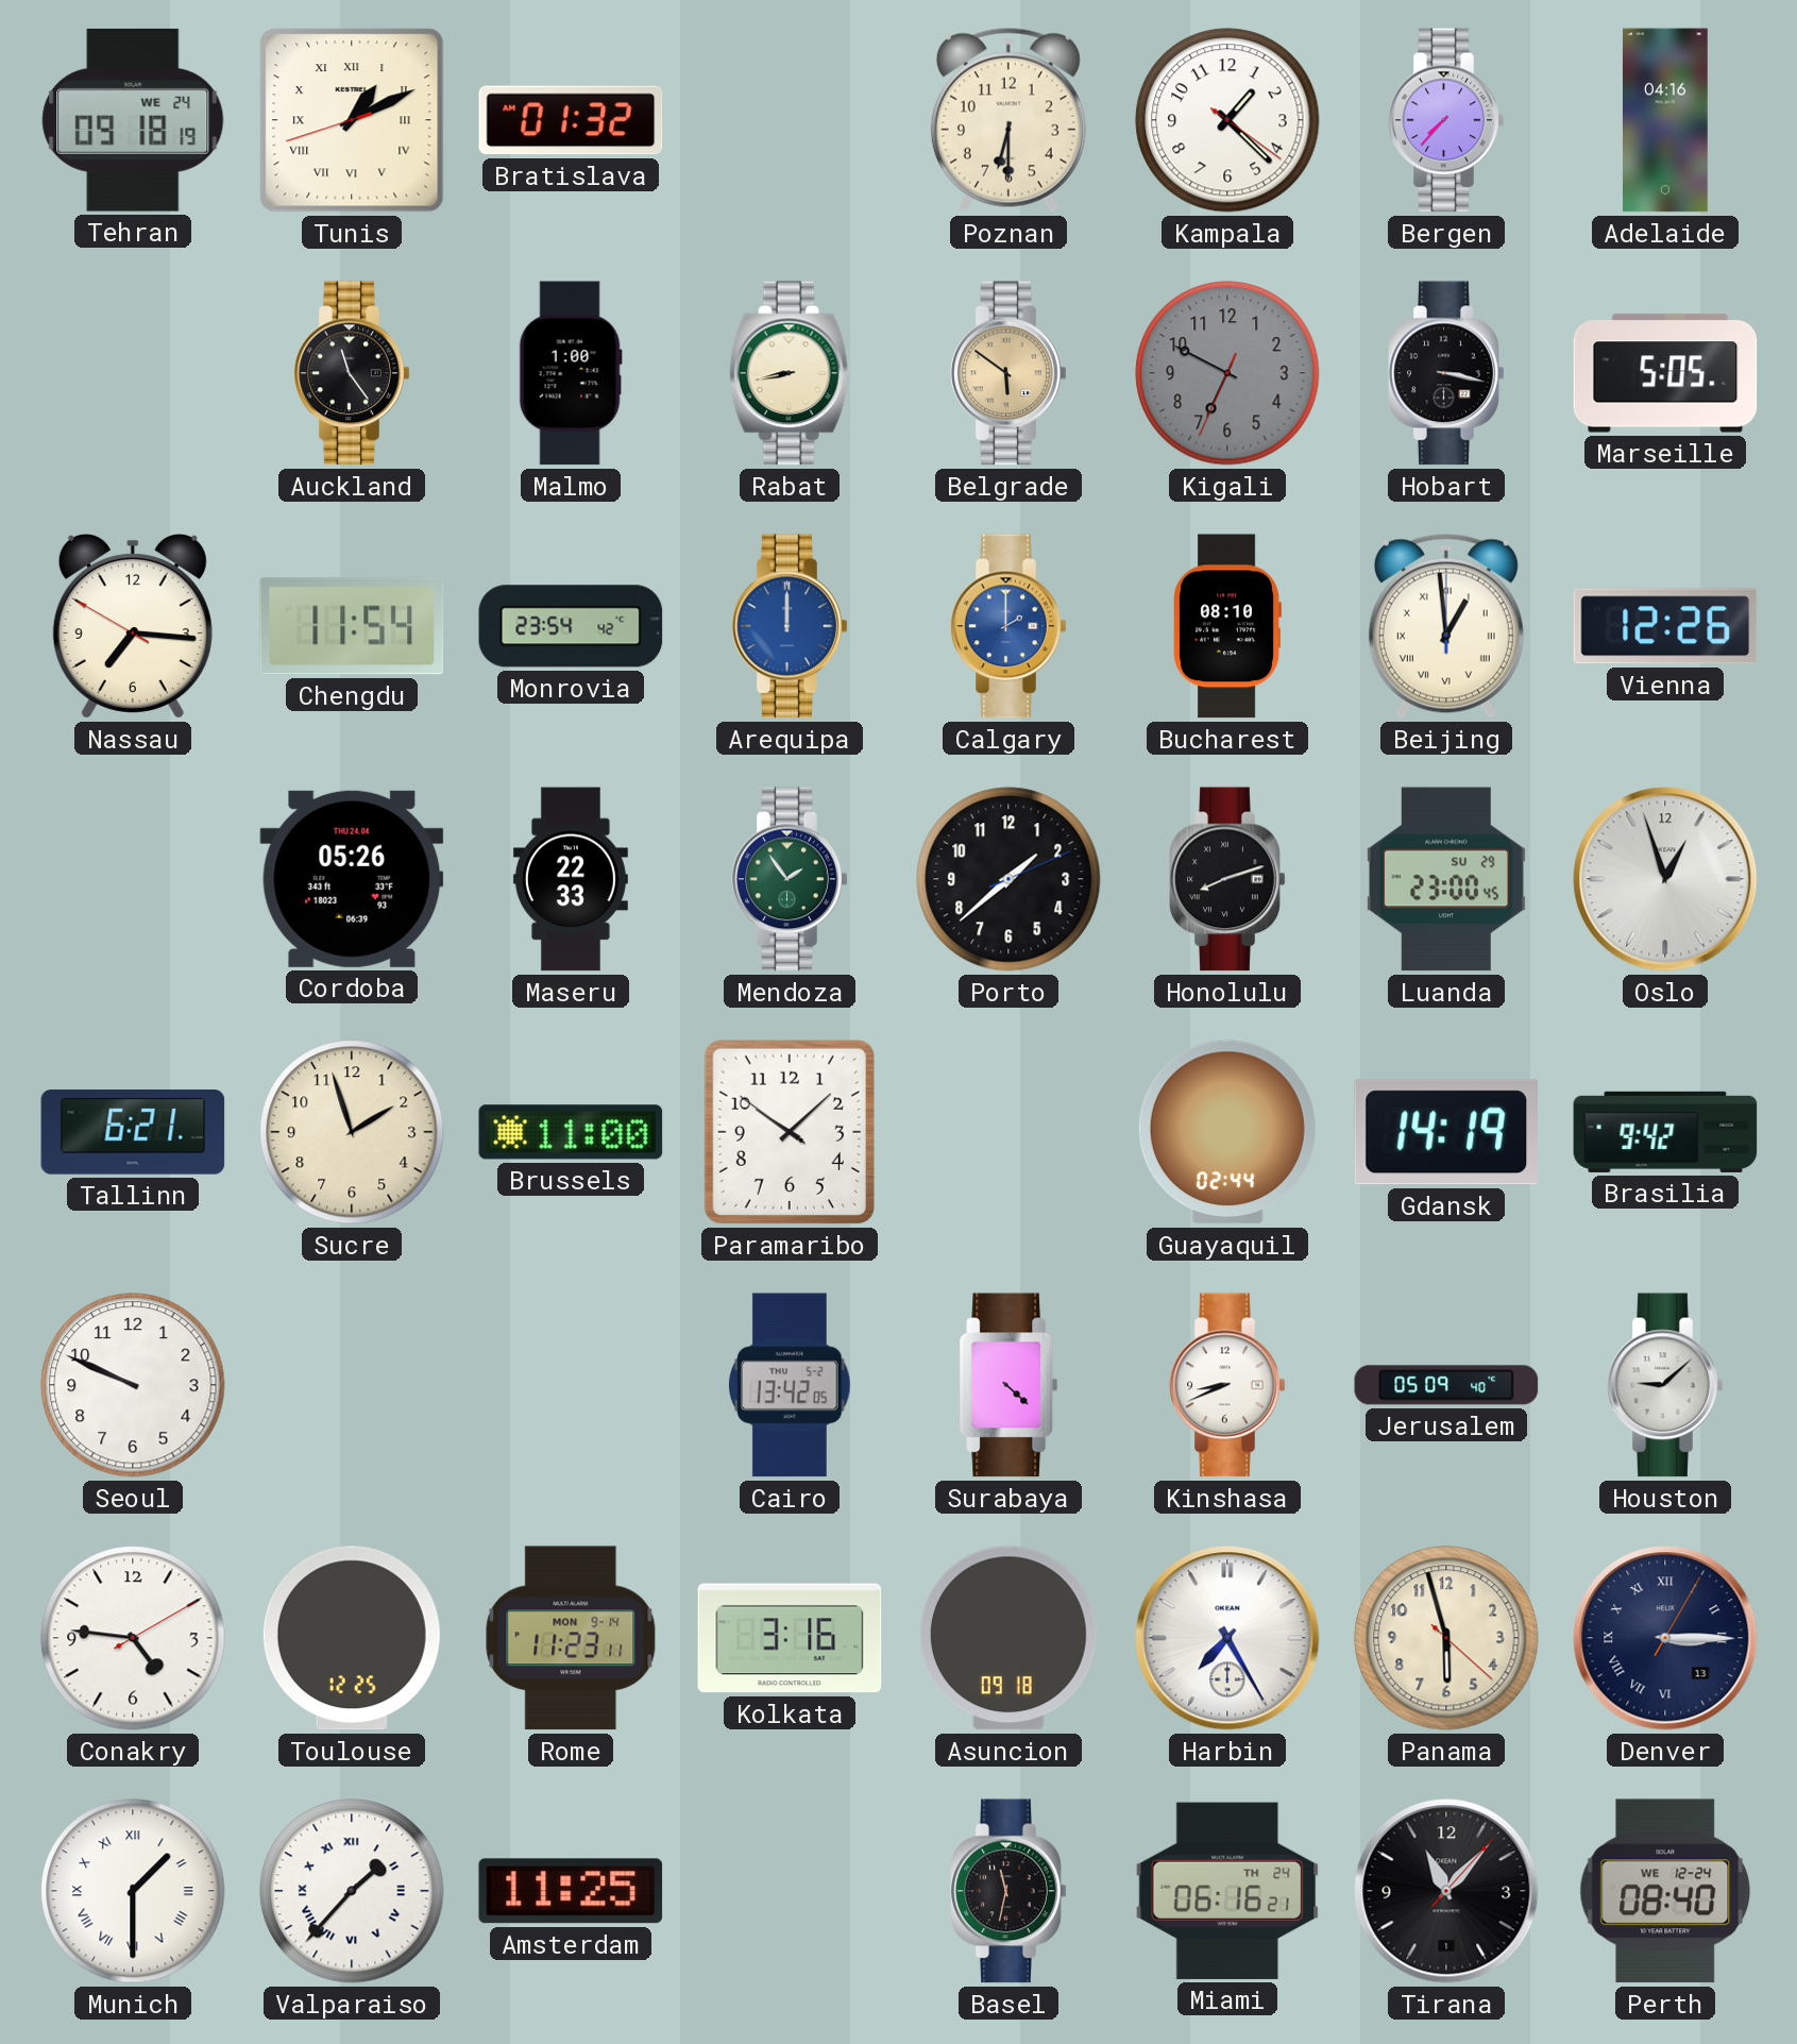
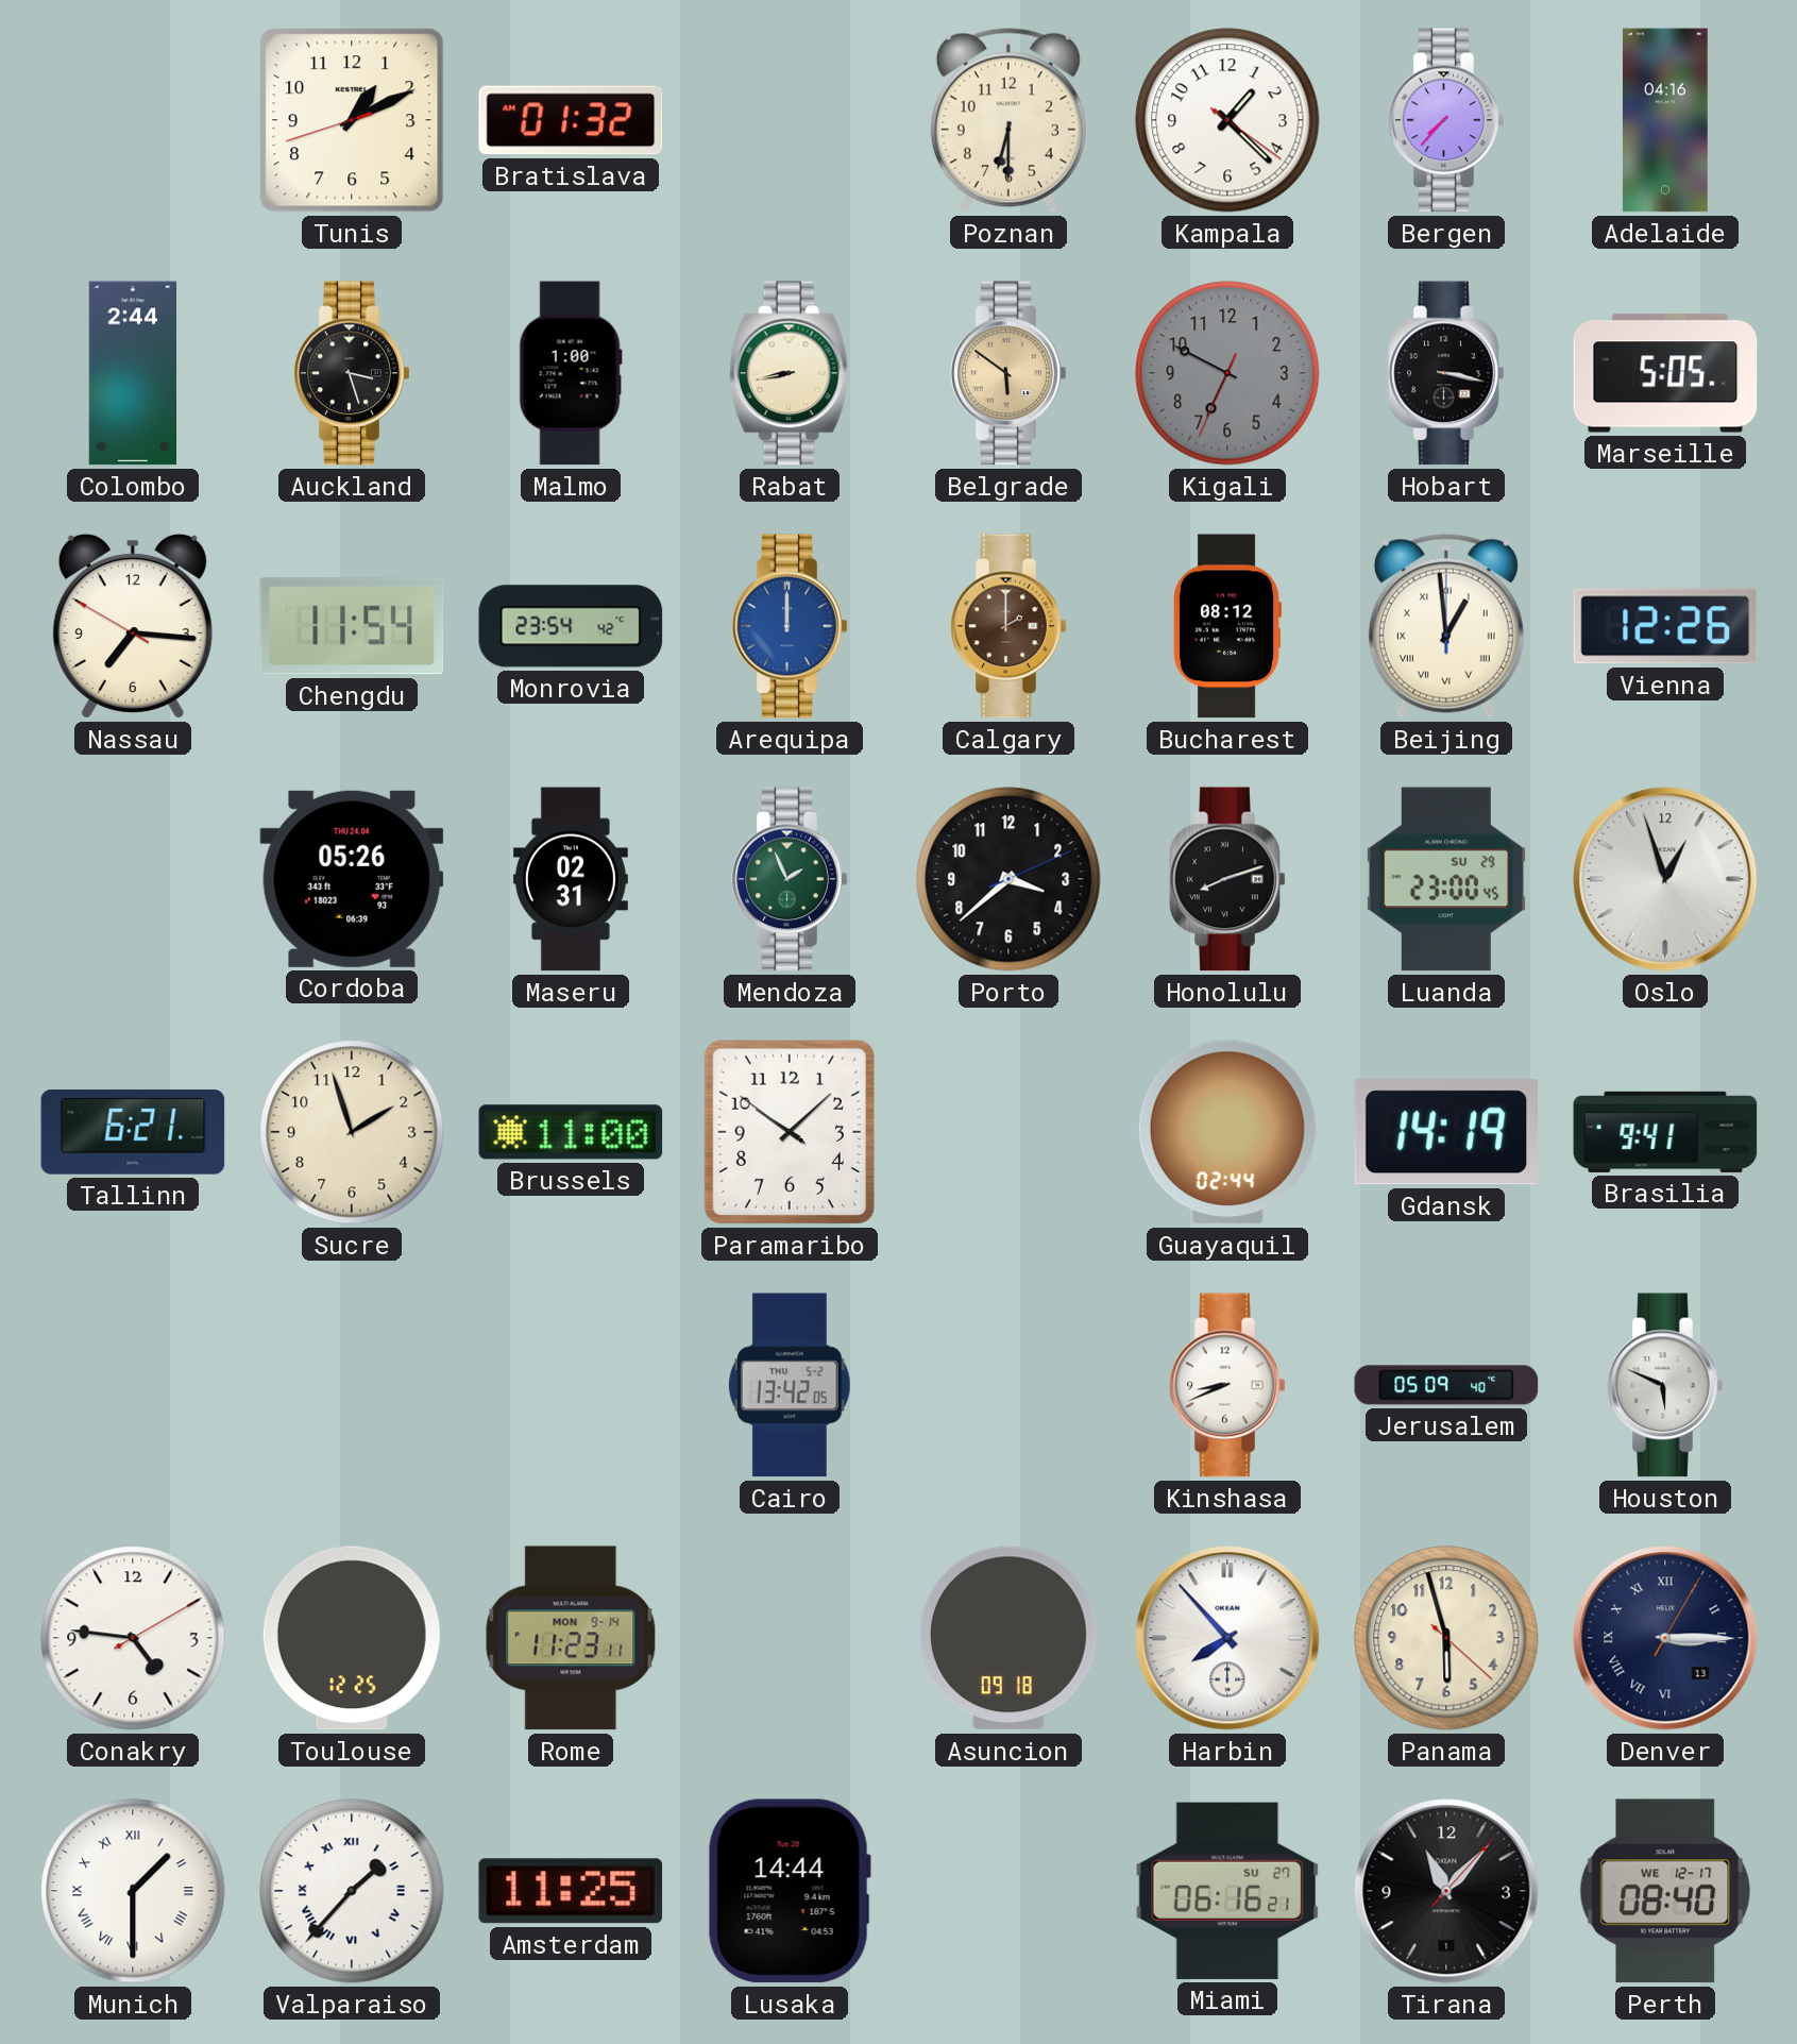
Tehran: 09:18 -> none
Tunis numerals: Roman -> Arabic
Colombo: none -> 2:44
Auckland: 11:24 -> 3:27
Calgary dial: blue -> brown
Bucharest: 08:10 -> 08:12
Maseru: 22:33 -> 02:31
Mendoza: 1:54 -> 1:56
Porto: 1:38 -> 3:38
Brasilia: 9:42 -> 9:41
Seoul: 9:49 -> none
Surabaya: 4:22 -> none
Houston: 9:08 -> 5:49
Kolkata: 3:16 -> none
Harbin: 7:25 -> 7:53
Lusaka: none -> 14:44
Basel: 11:32 -> none
Miami date: TH 24 -> SU 27
Perth date: WE 12-24 -> WE 12-17
